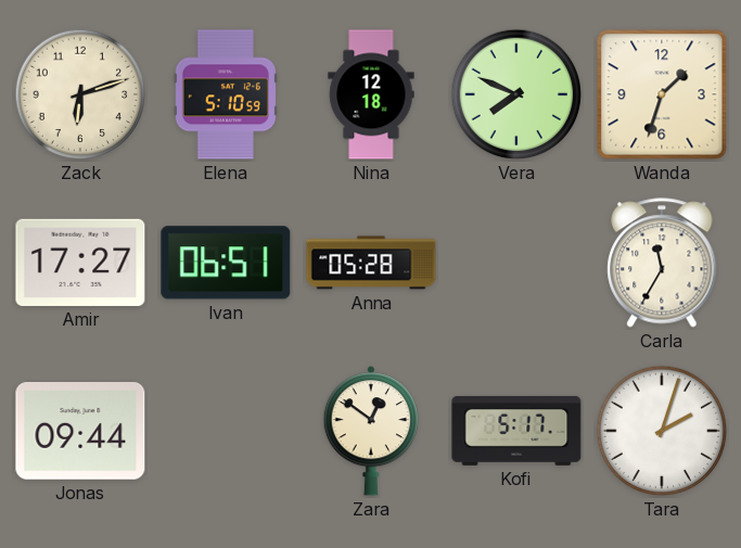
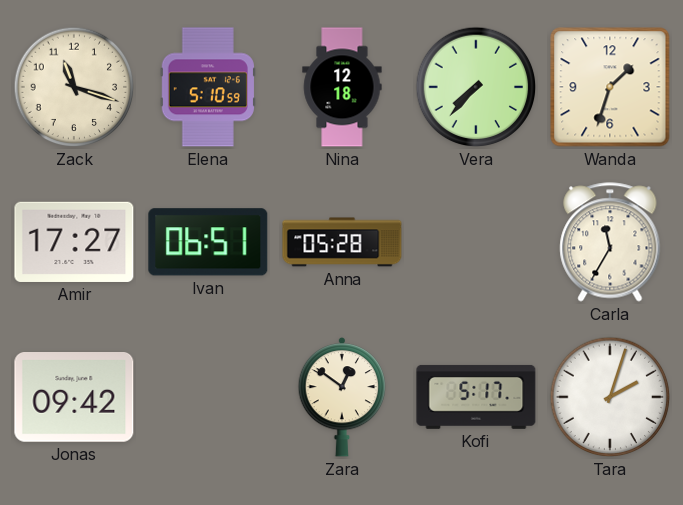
Zack: 6:12 -> 11:18
Vera: 7:49 -> 7:37
Jonas: 09:44 -> 09:42
